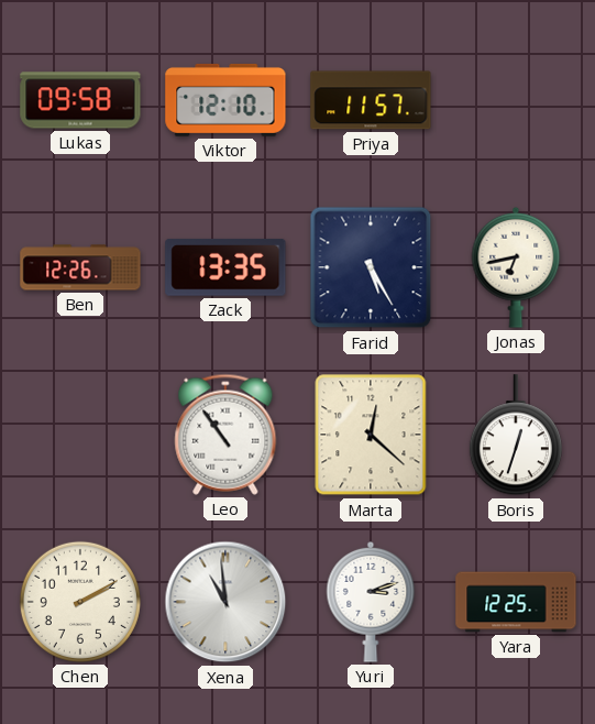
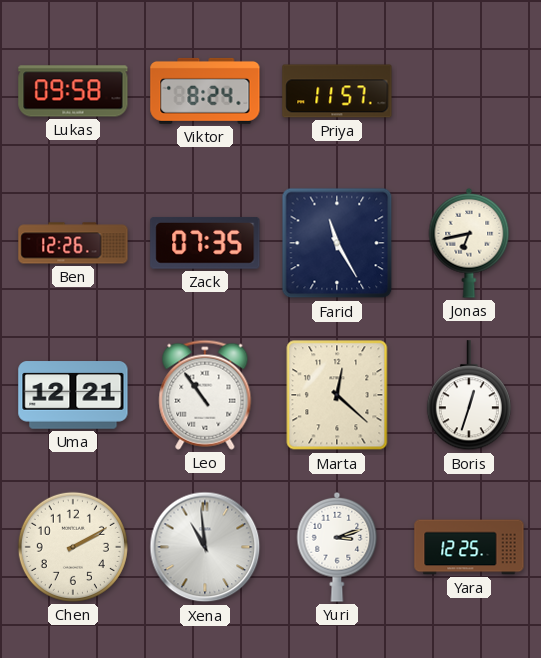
Viktor: 12:10 -> 8:24
Zack: 13:35 -> 07:35
Farid: 5:25 -> 11:25
Uma: none -> 12:21
